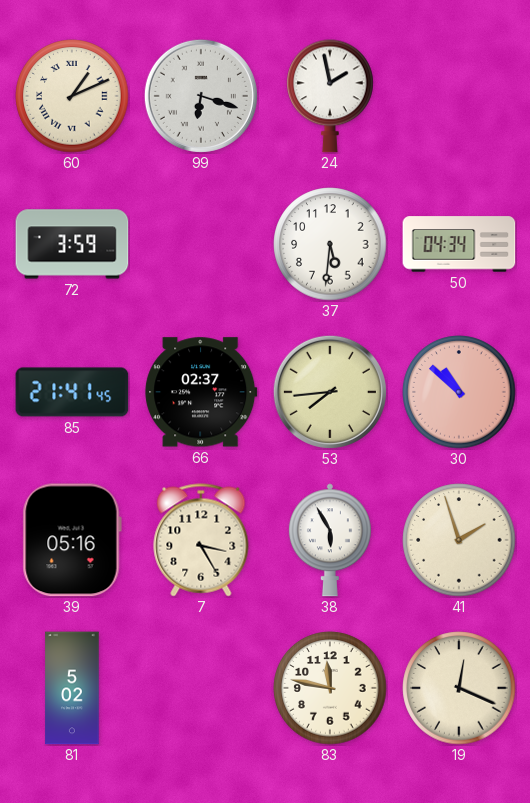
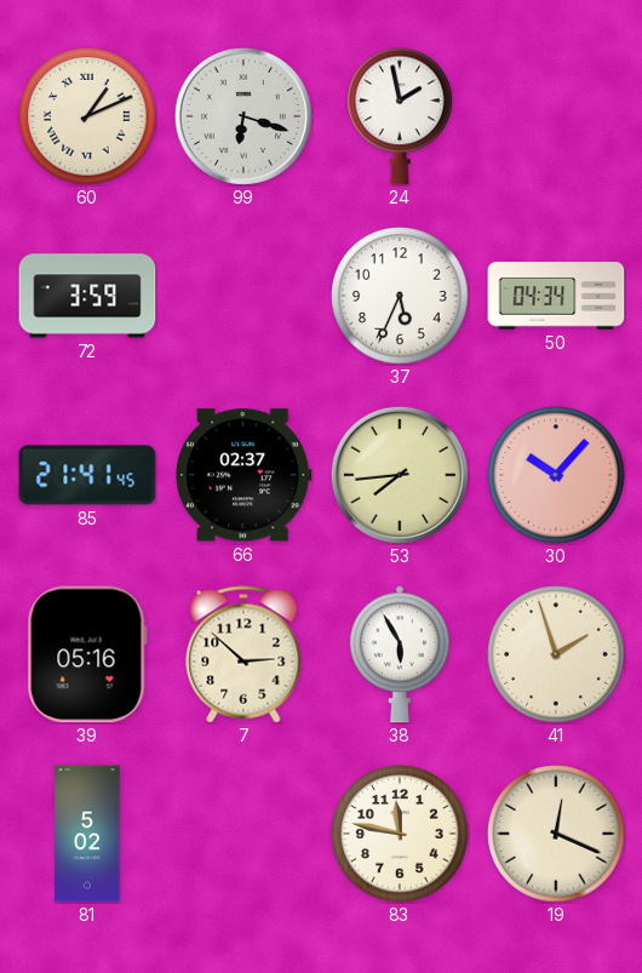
37: 5:31 -> 5:34
30: 10:52 -> 10:07
7: 3:25 -> 2:52
